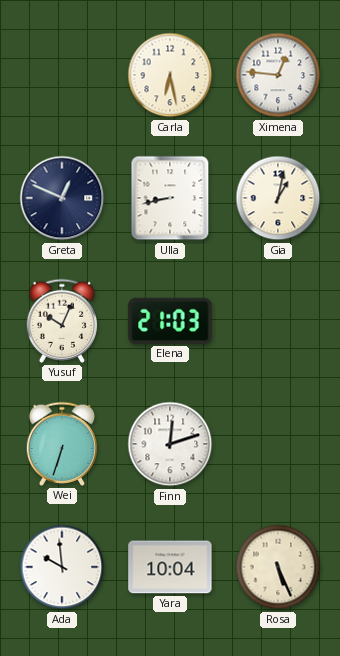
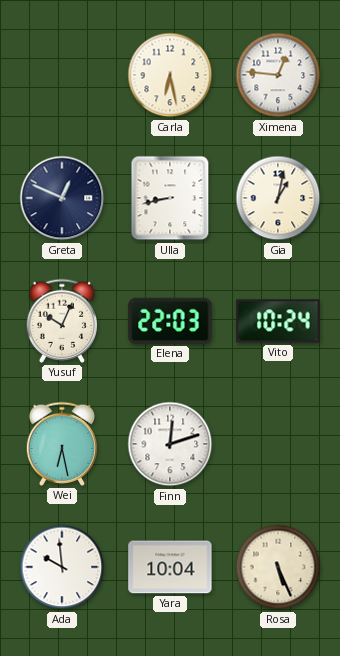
Elena: 21:03 -> 22:03
Vito: none -> 10:24
Wei: 6:33 -> 6:28
